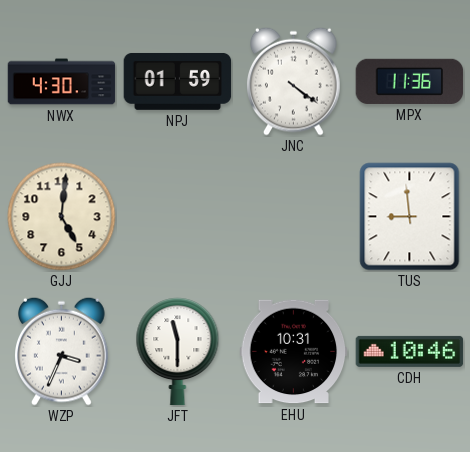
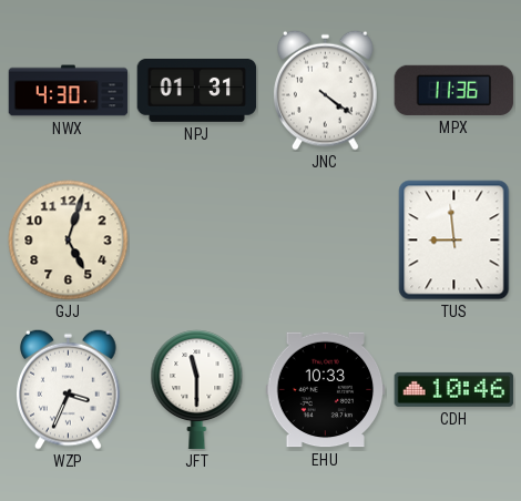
NPJ: 01:59 -> 01:31
GJJ: 5:01 -> 5:03
EHU: 10:31 -> 10:33
